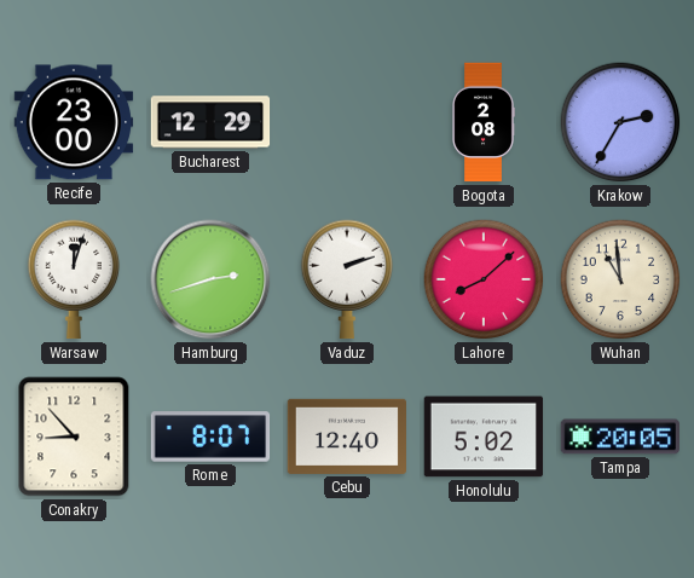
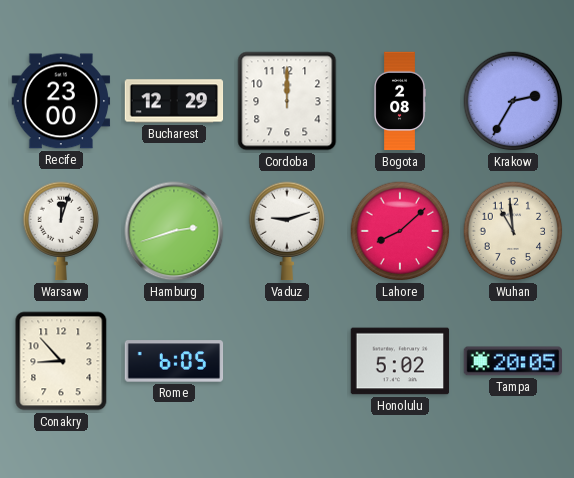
Cordoba: none -> 12:00
Vaduz: 2:12 -> 9:12
Rome: 8:07 -> 6:05
Cebu: 12:40 -> none
